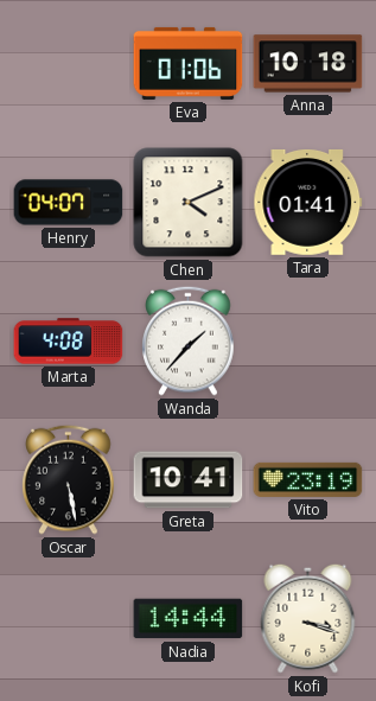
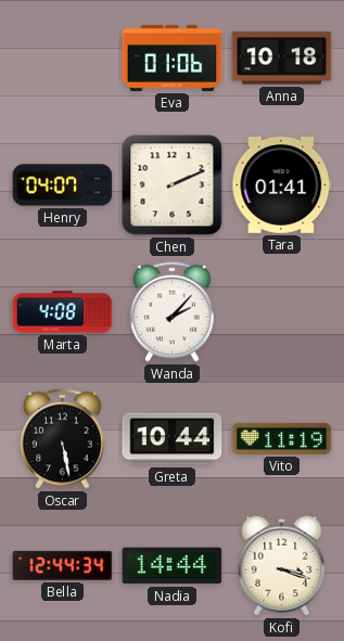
Chen: 4:11 -> 2:11
Wanda: 1:37 -> 2:07
Greta: 10:41 -> 10:44
Vito: 23:19 -> 11:19
Bella: none -> 12:44
